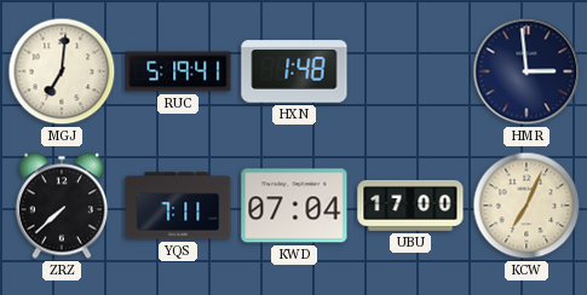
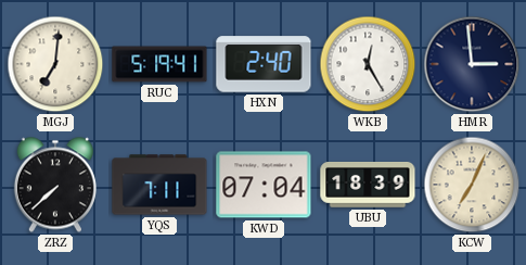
HXN: 1:48 -> 2:40
WKB: none -> 12:25
UBU: 17:00 -> 18:39
